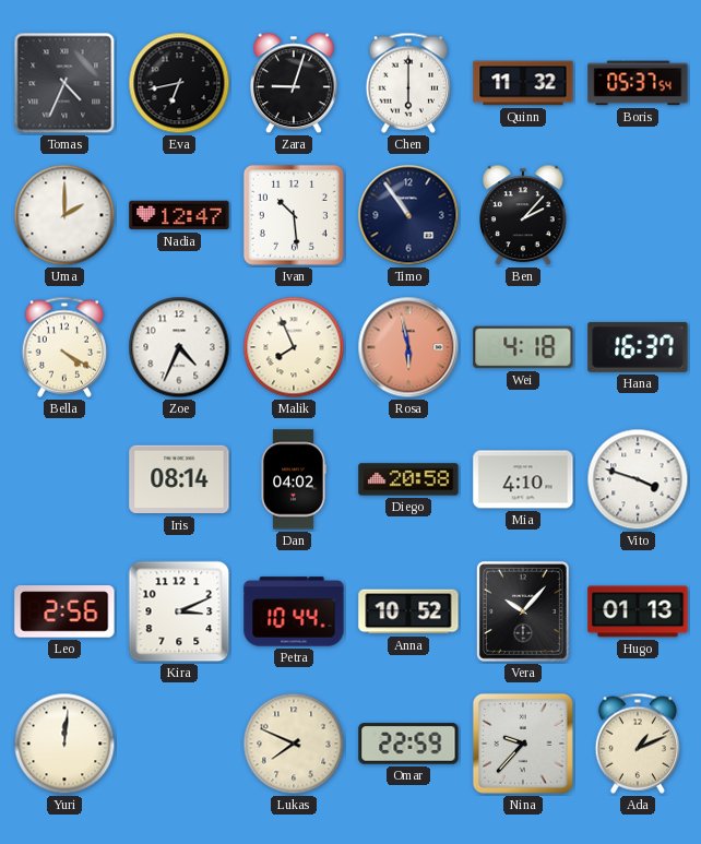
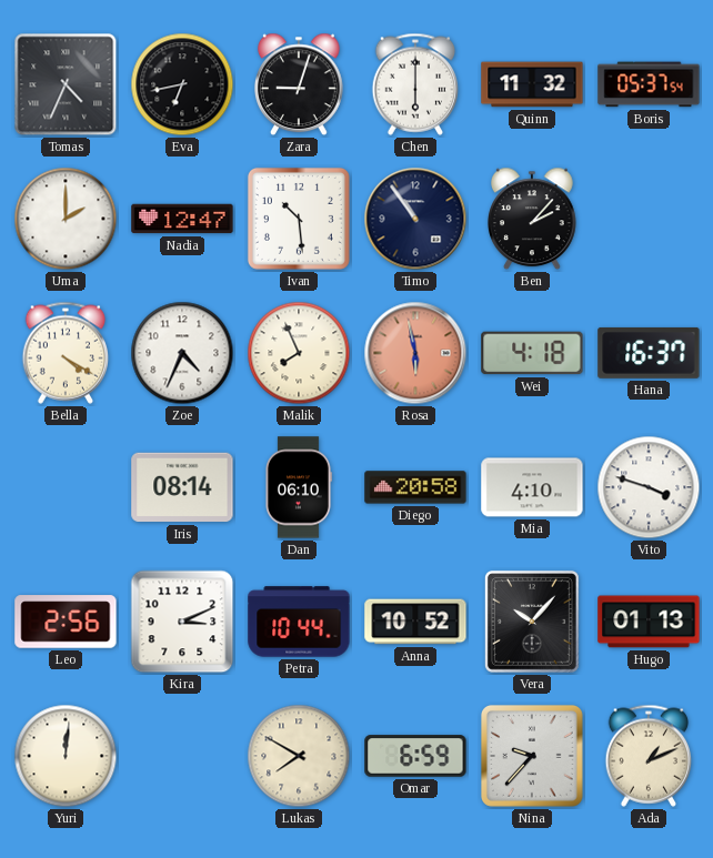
Dan: 04:02 -> 06:10
Lukas: 7:49 -> 7:50
Omar: 22:59 -> 6:59
